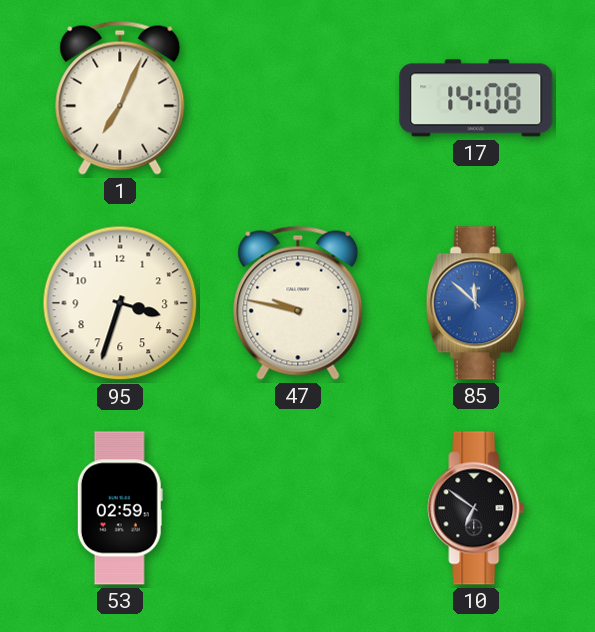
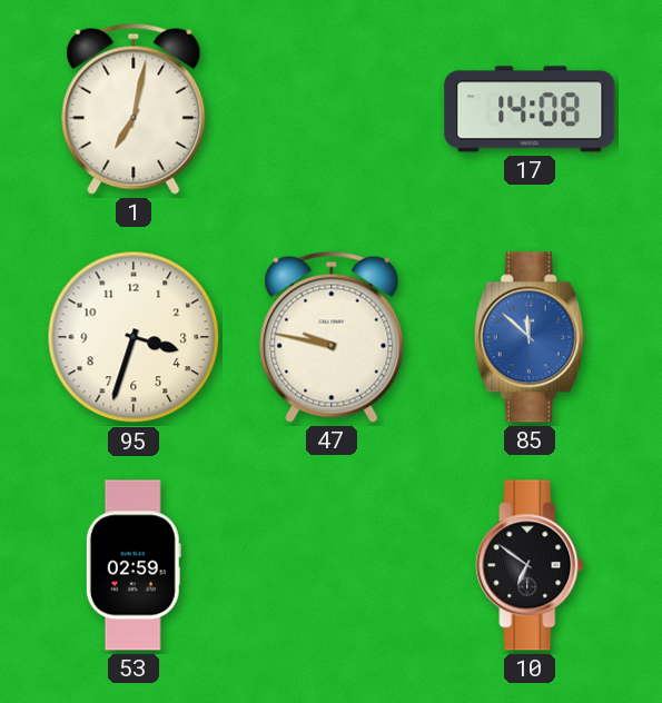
1: 7:04 -> 7:02
